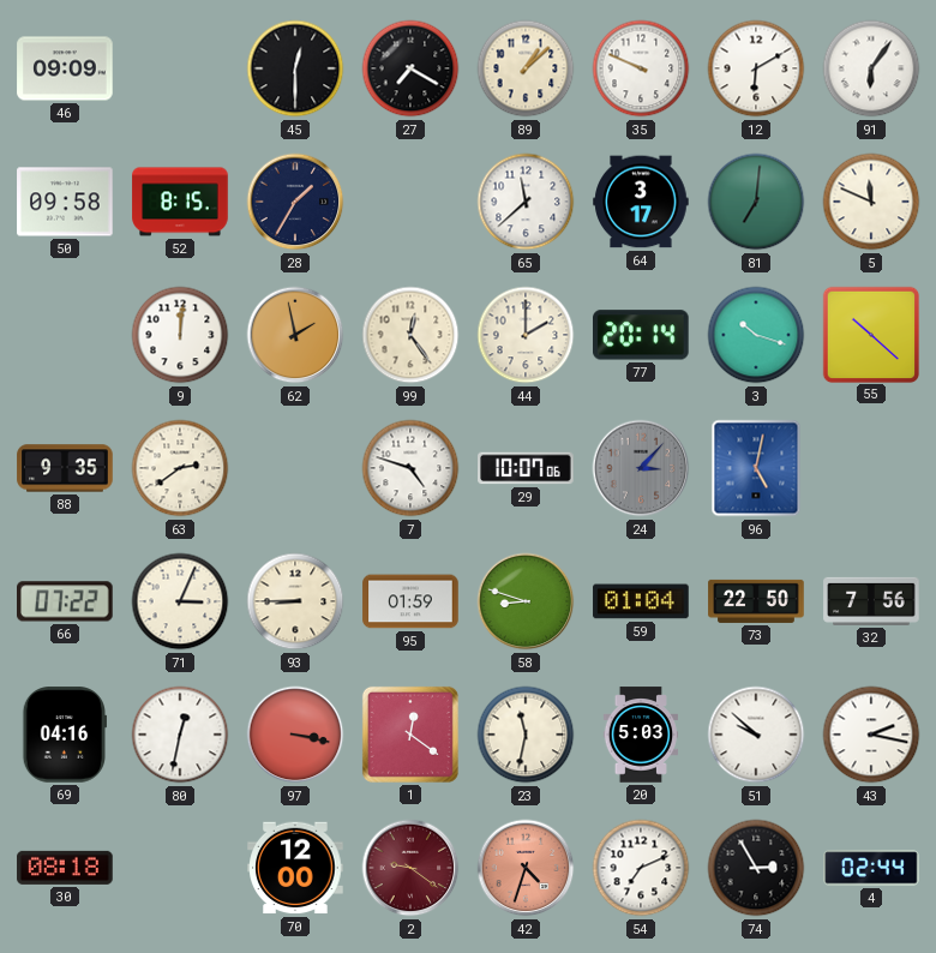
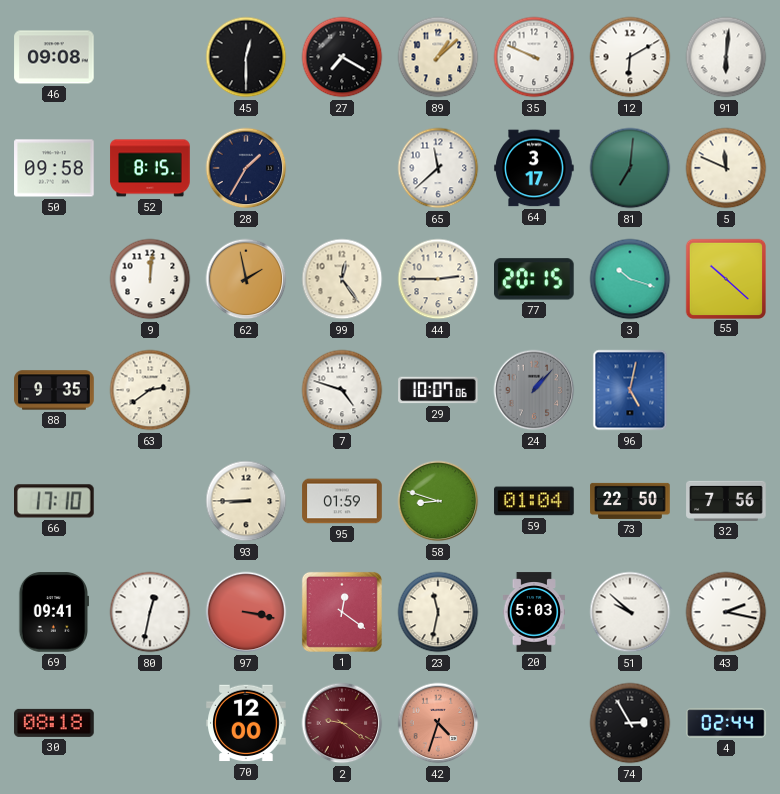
46: 09:09 -> 09:08
91: 6:06 -> 6:01
44: 2:00 -> 2:45
77: 20:14 -> 20:15
24: 3:07 -> 1:07
66: 07:22 -> 17:10
71: 3:04 -> none
69: 04:16 -> 09:41
54: 7:11 -> none
